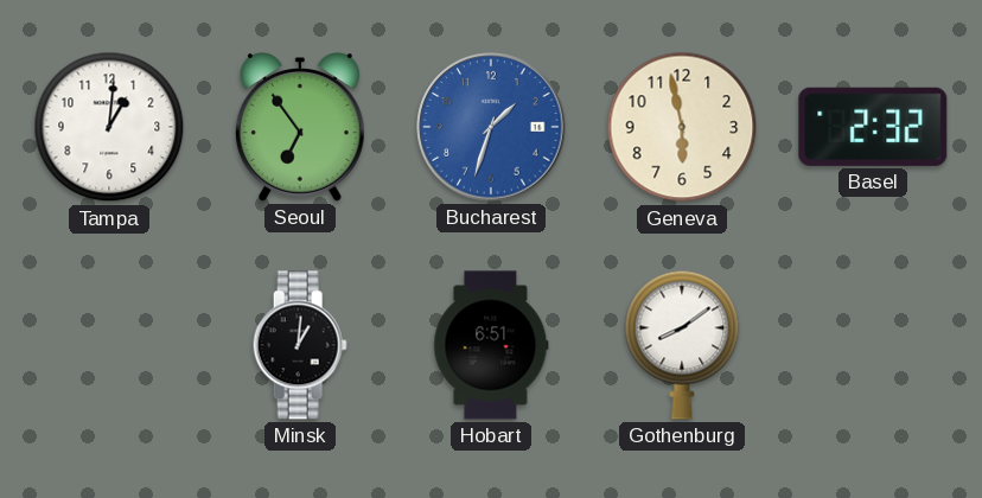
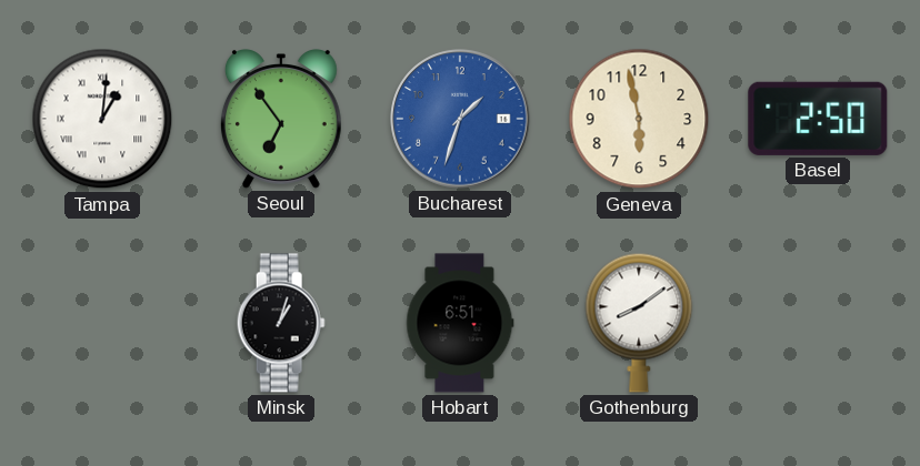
Tampa numerals: Arabic -> Roman
Basel: 2:32 -> 2:50
Minsk: 1:01 -> 1:03
